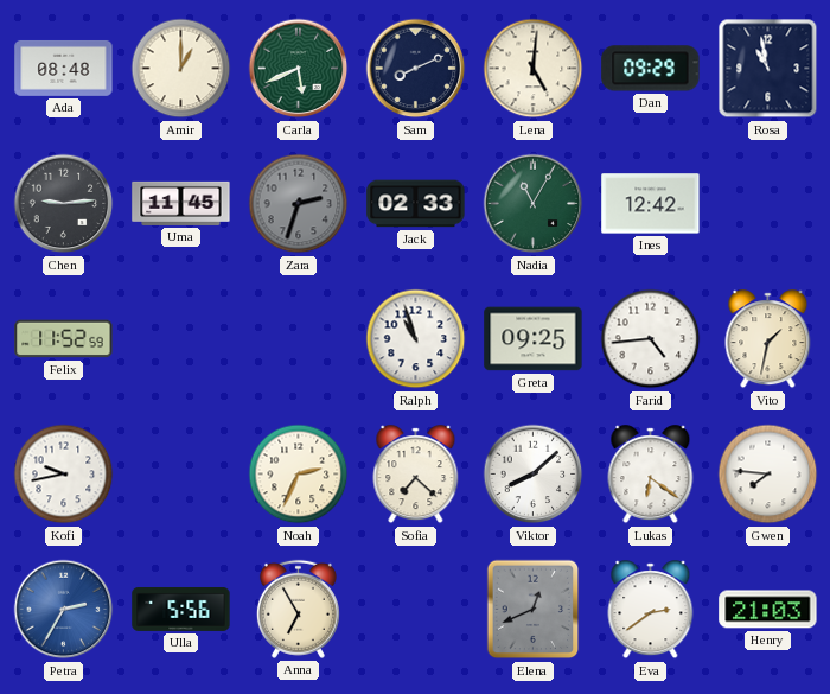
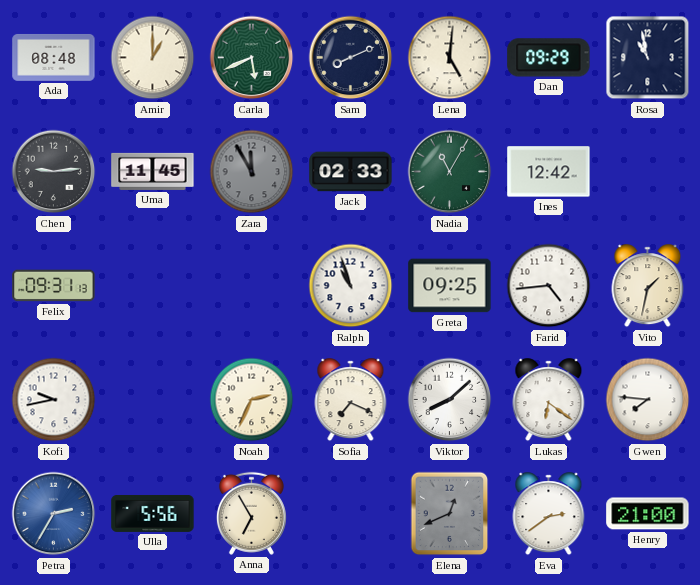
Zara: 2:33 -> 11:55
Felix: 11:52 -> 09:31
Sofia: 7:22 -> 7:19
Henry: 21:03 -> 21:00
